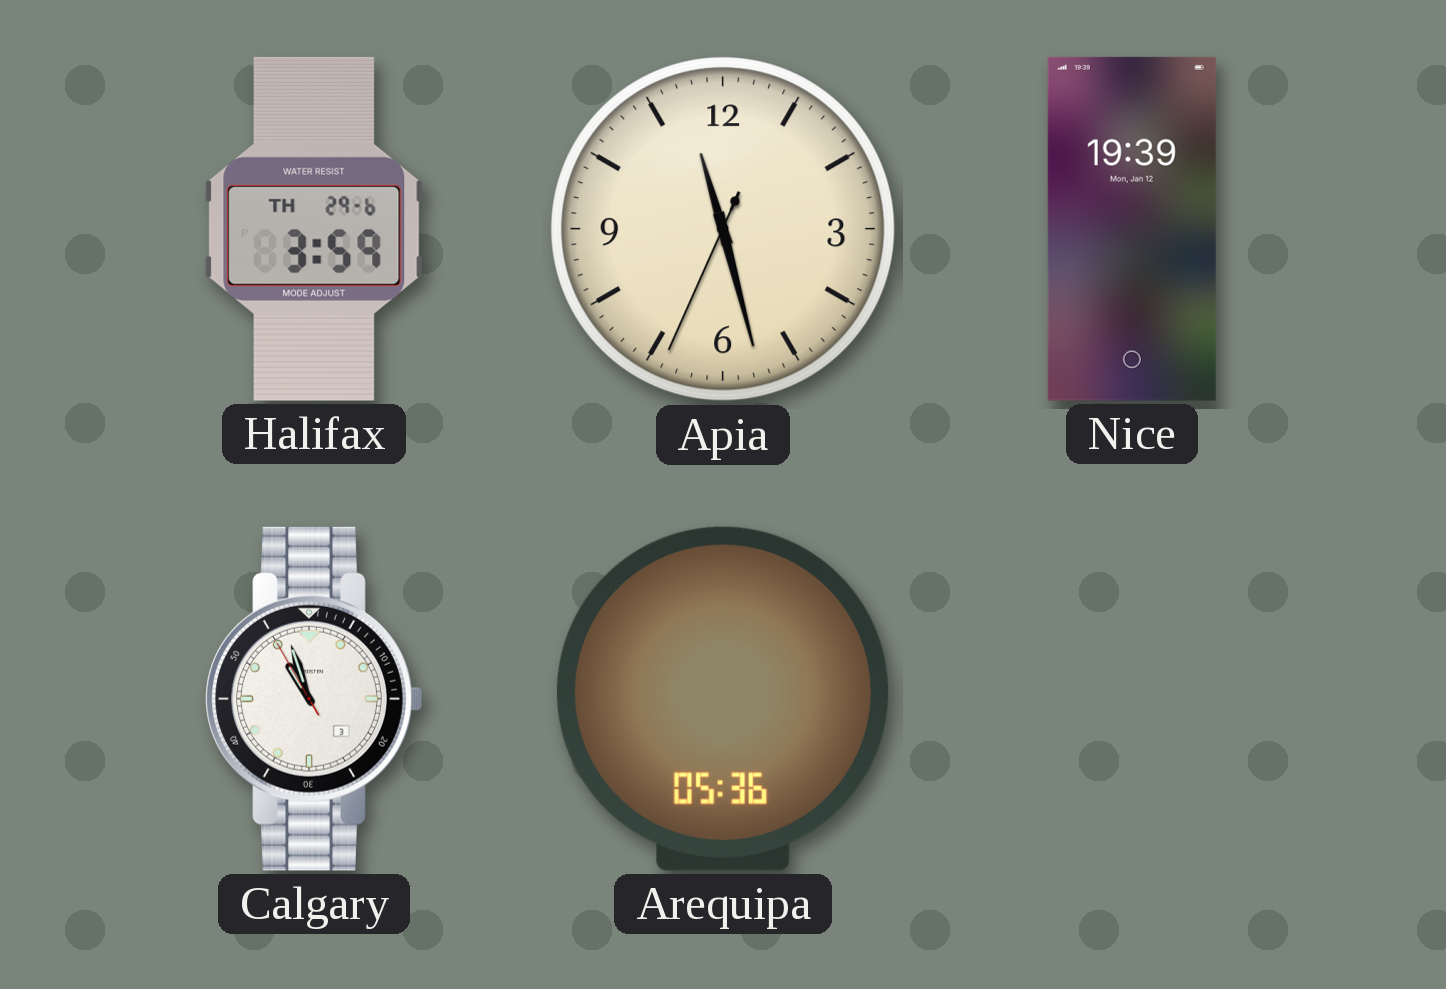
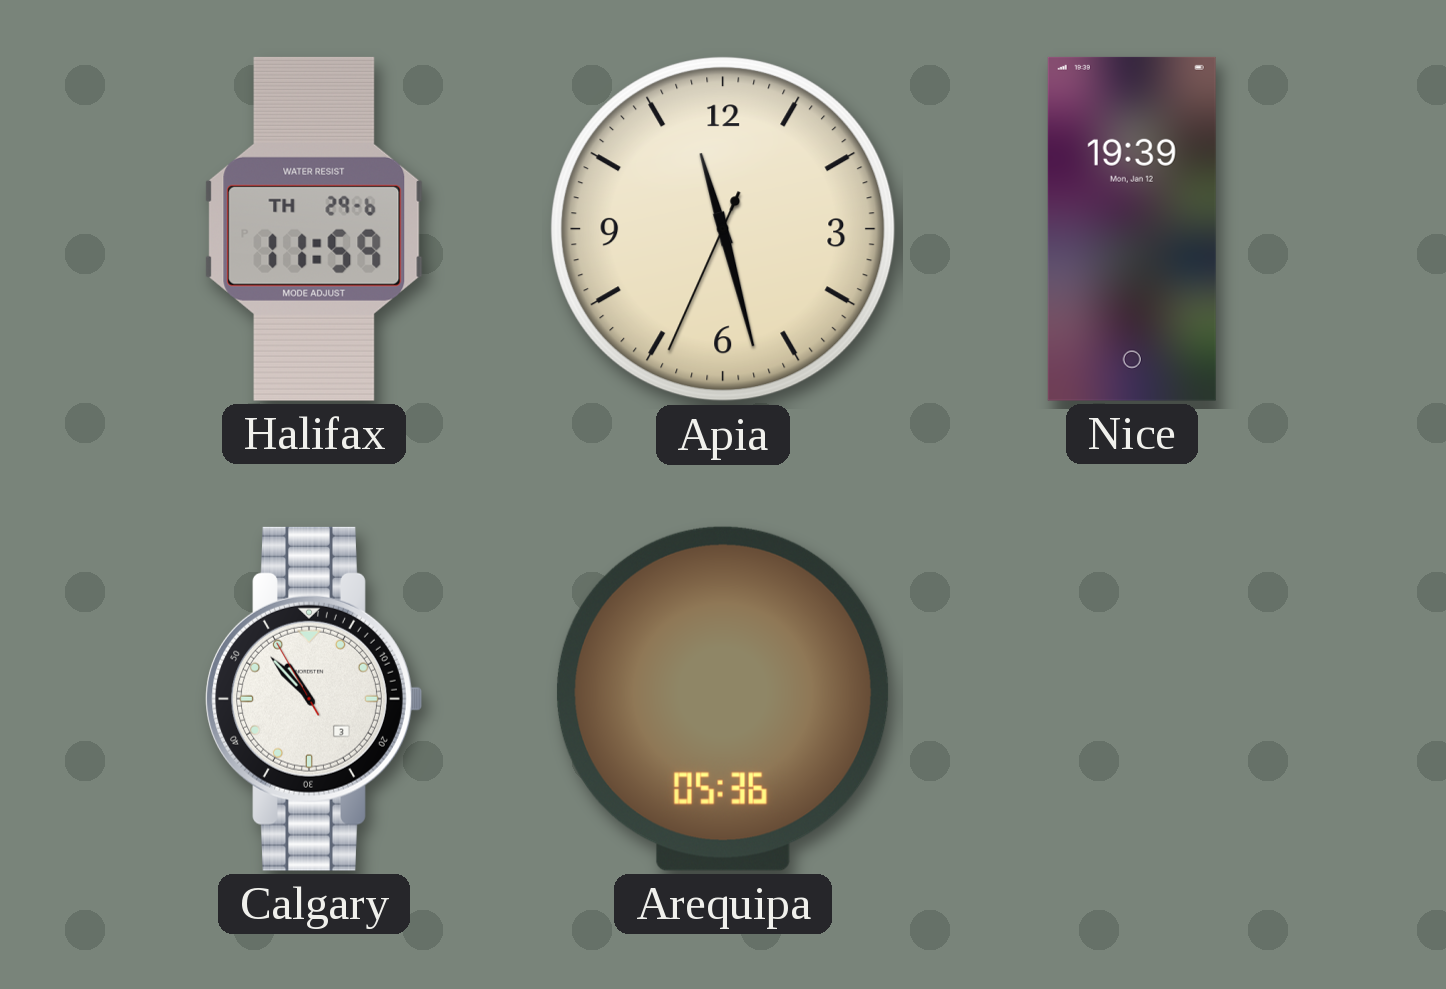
Halifax: 3:59 -> 11:59
Calgary: 10:56 -> 10:52
